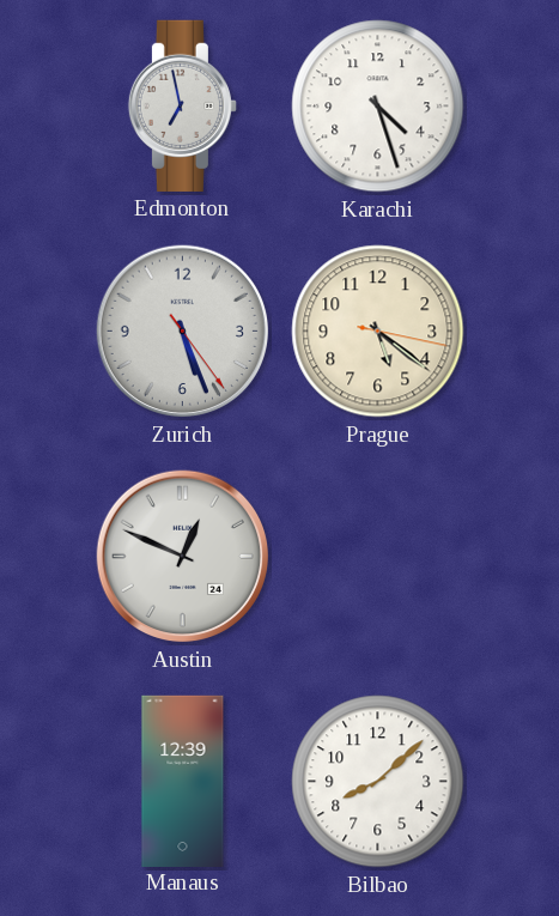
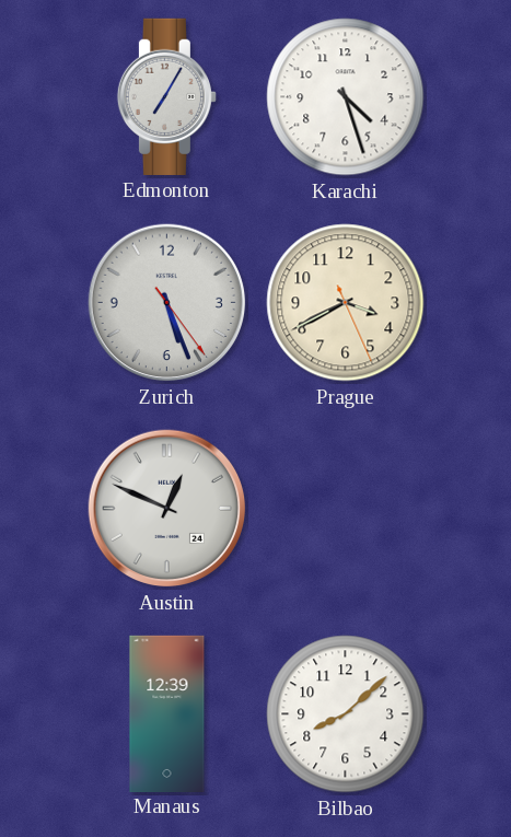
Edmonton: 6:58 -> 7:05
Prague: 5:21 -> 3:40
